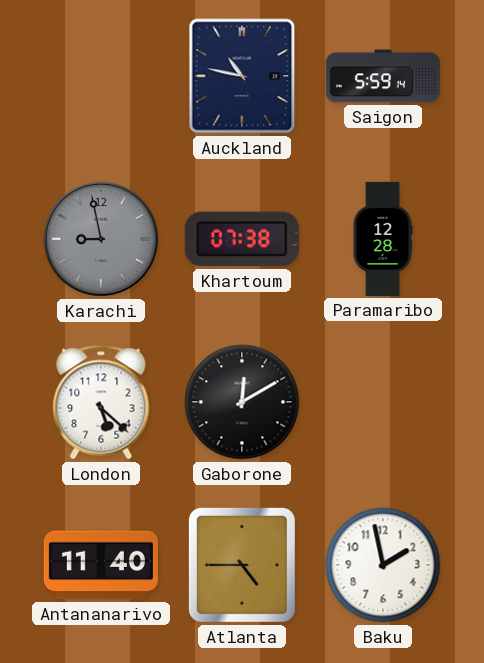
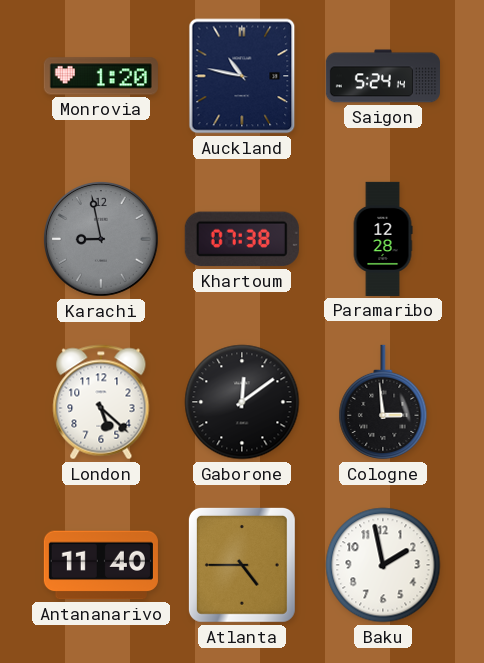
Monrovia: none -> 1:20
Saigon: 5:59 -> 5:24
Gaborone: 12:10 -> 12:09
Cologne: none -> 2:59
